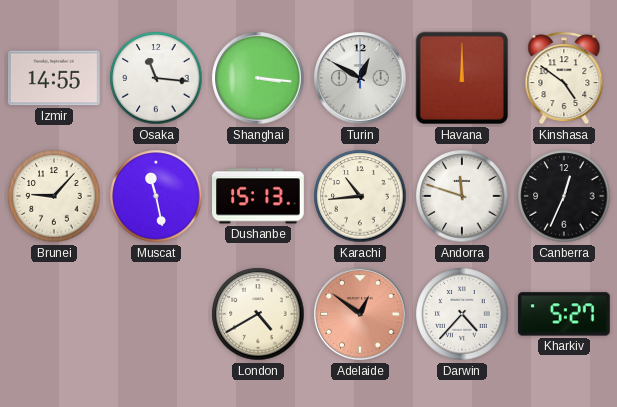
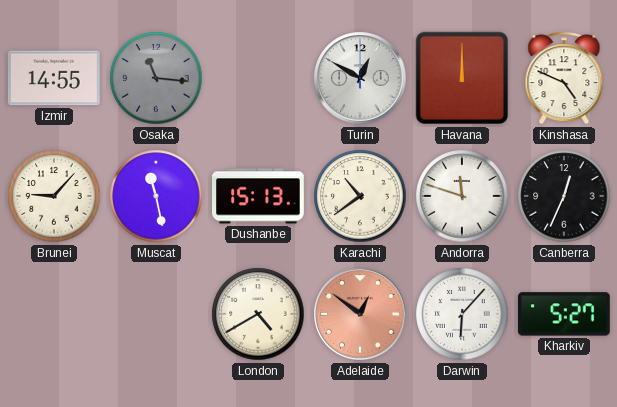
Osaka dial: white -> grey
Shanghai: 3:16 -> none
Kinshasa: 4:51 -> 4:49
Karachi: 10:44 -> 10:39
Darwin: 4:37 -> 6:07
